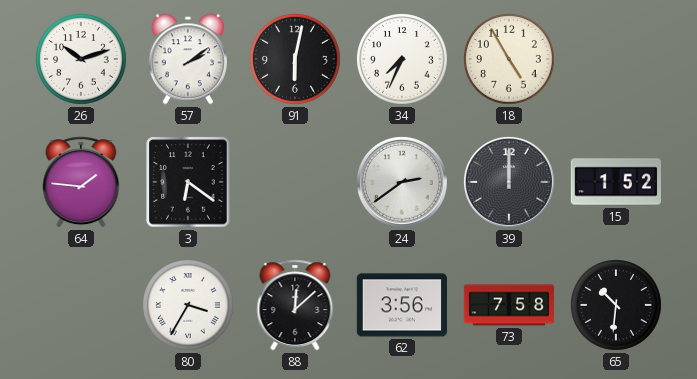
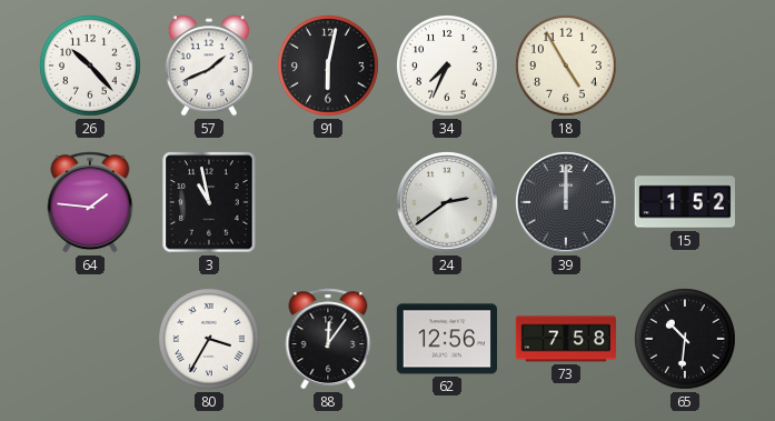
26: 10:12 -> 10:23
57: 2:09 -> 1:41
3: 6:21 -> 10:58
88: 12:08 -> 12:06
62: 3:56 -> 12:56
